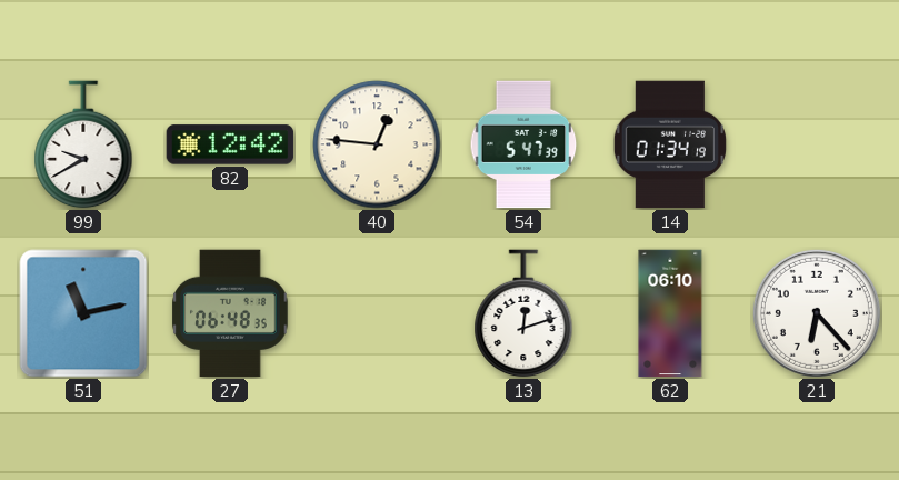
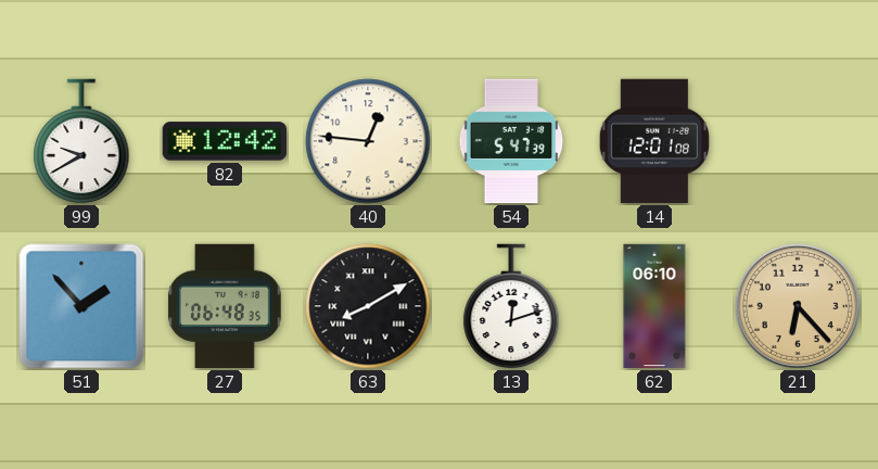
14: 01:34 -> 12:01
51: 11:13 -> 1:53
63: none -> 8:10
21 dial: white -> champagne
